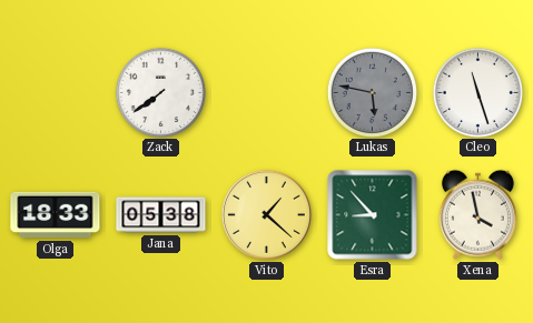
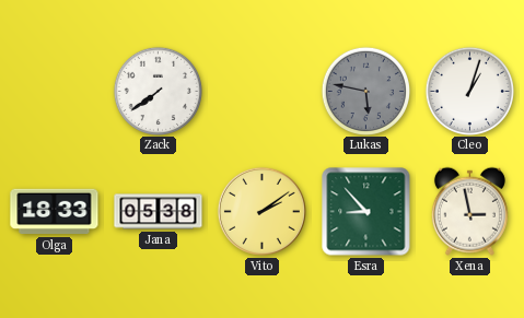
Cleo: 11:27 -> 1:03
Vito: 1:22 -> 2:09
Xena: 3:58 -> 2:58
